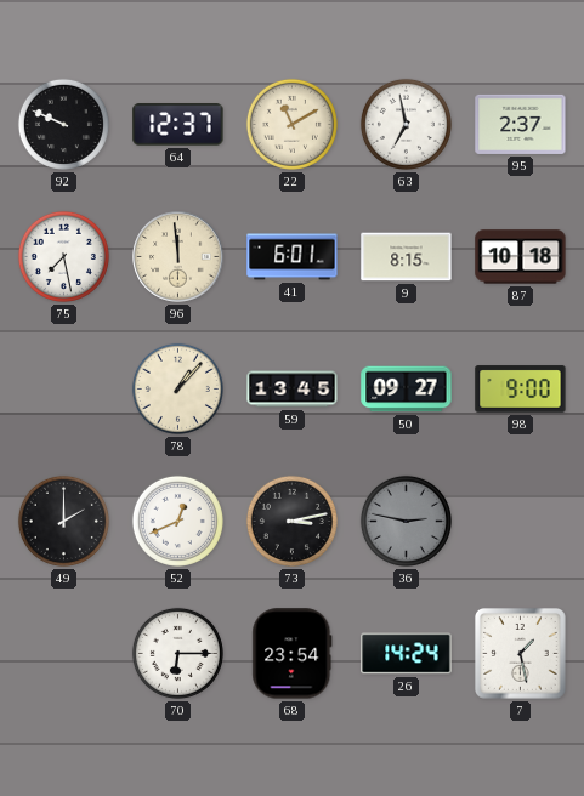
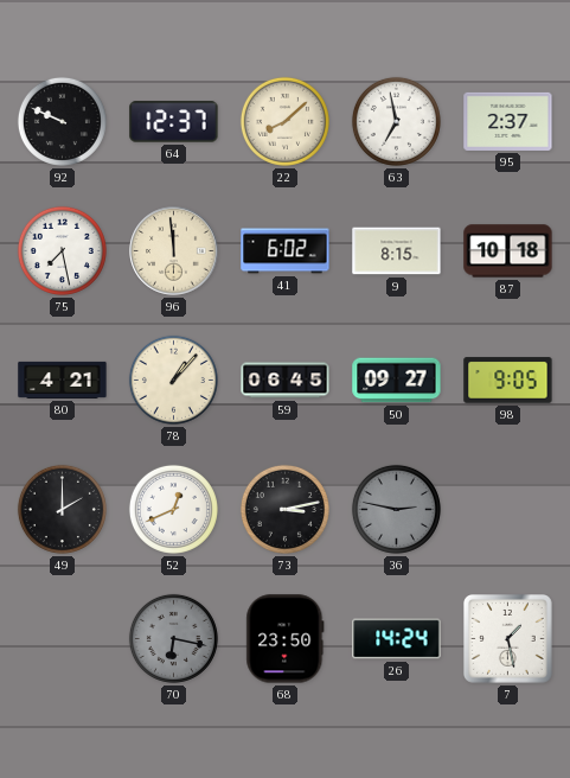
22: 11:10 -> 8:08
41: 6:01 -> 6:02
80: none -> 4:21
59: 13:45 -> 06:45
98: 9:00 -> 9:05
70: 6:15 -> 6:17
70 dial: white -> grey
68: 23:54 -> 23:50
